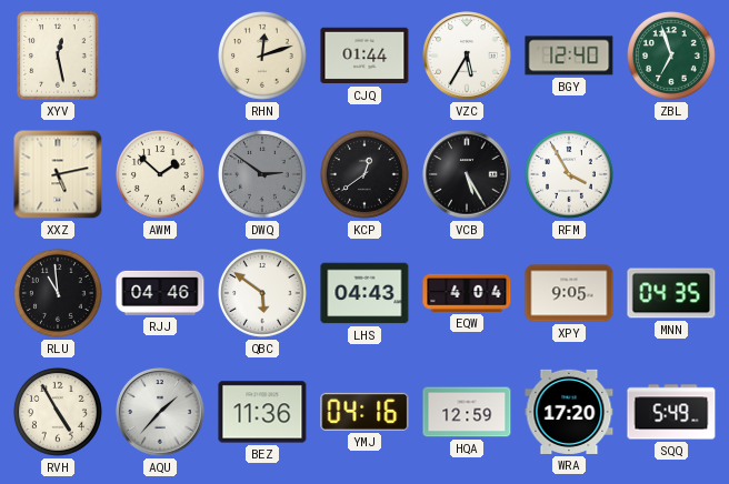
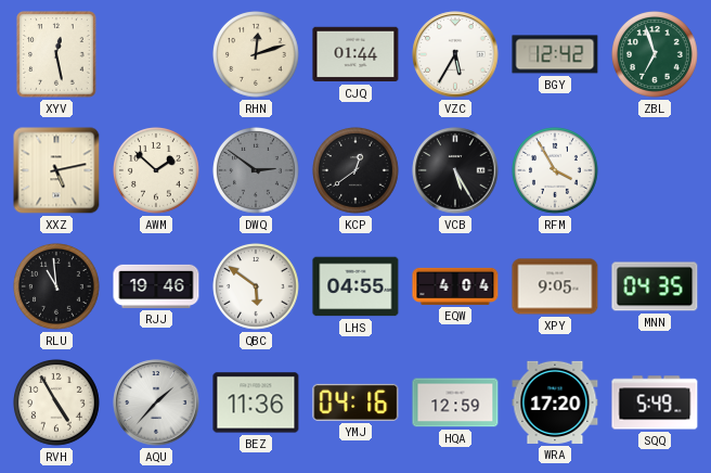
BGY: 12:40 -> 12:42
RJJ: 04:46 -> 19:46
LHS: 04:43 -> 04:55
